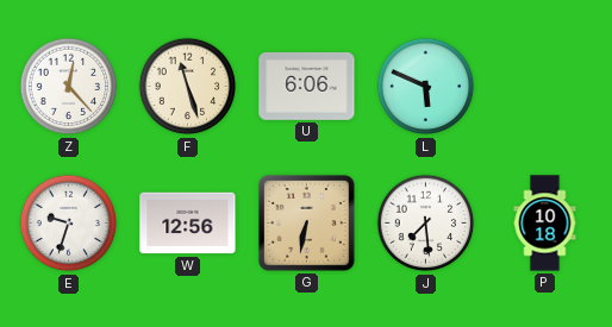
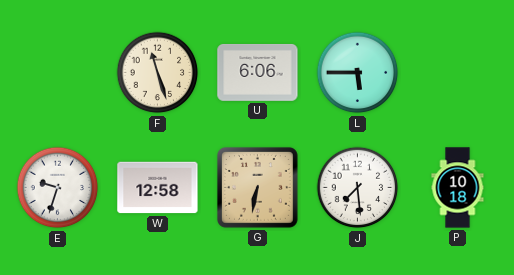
Z: 12:23 -> none
L: 5:49 -> 5:45
W: 12:56 -> 12:58
